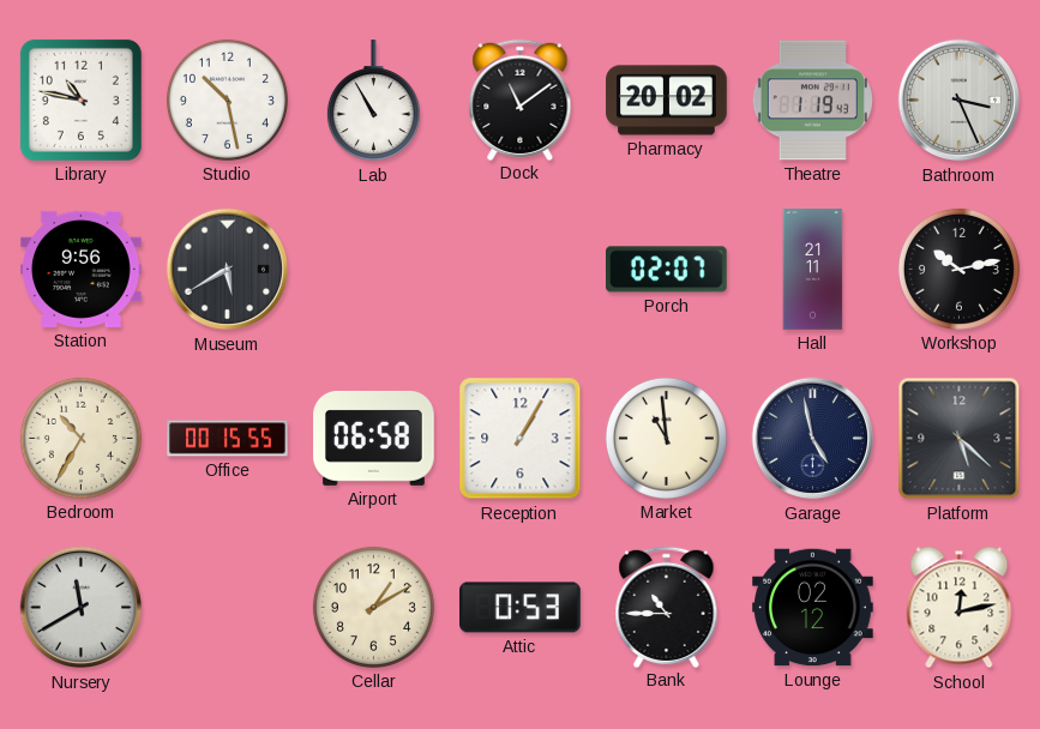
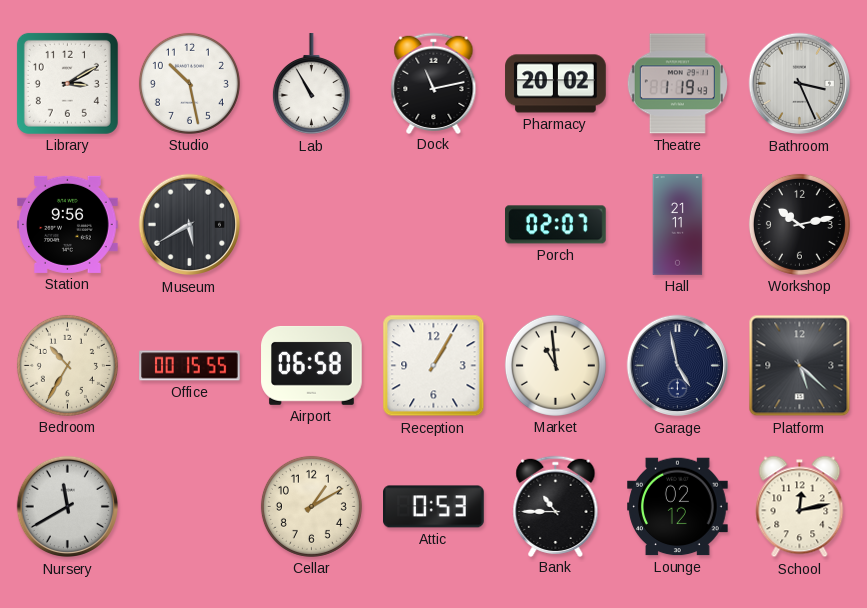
Library: 10:47 -> 3:10
Dock: 11:09 -> 11:13
